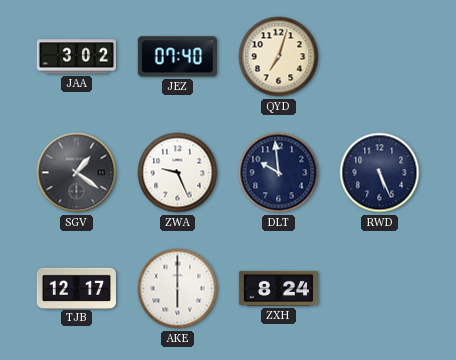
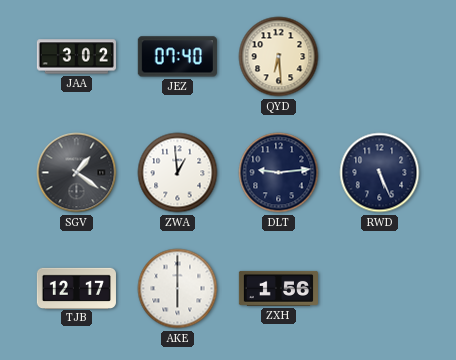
QYD: 7:03 -> 6:29
ZWA: 9:26 -> 12:59
DLT: 9:59 -> 9:14
ZXH: 8:24 -> 1:56
